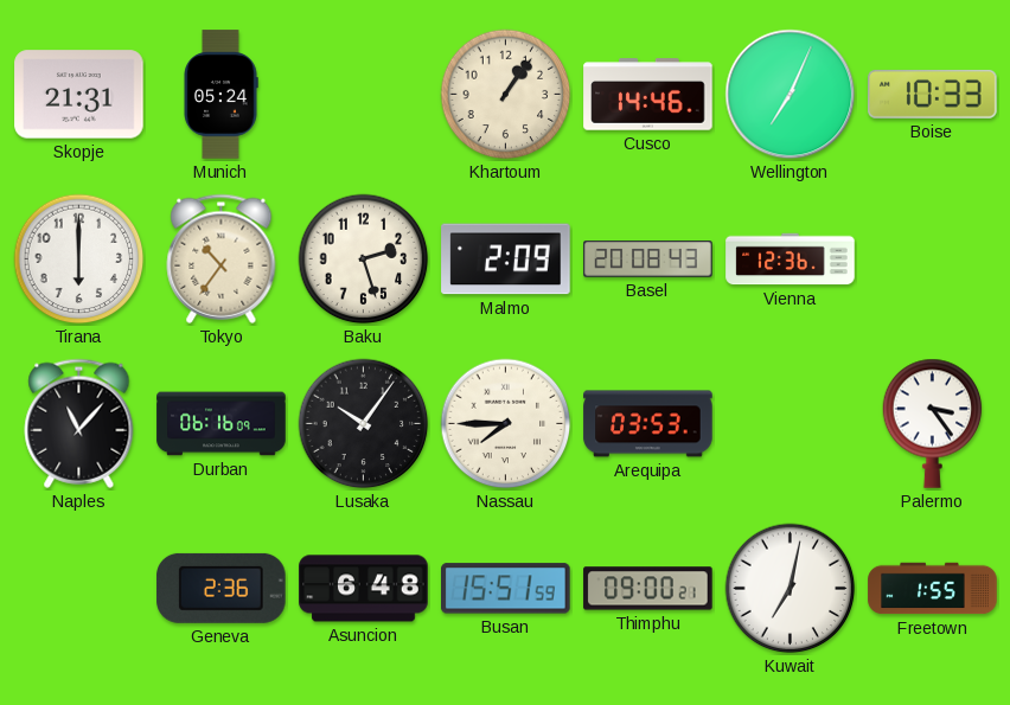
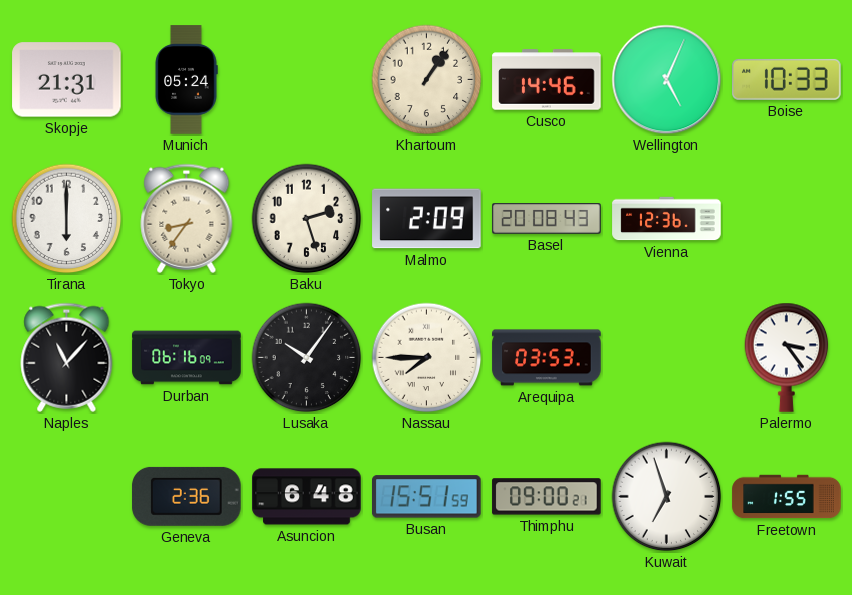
Wellington: 7:04 -> 5:04
Tokyo: 10:36 -> 8:36
Kuwait: 7:02 -> 6:57
